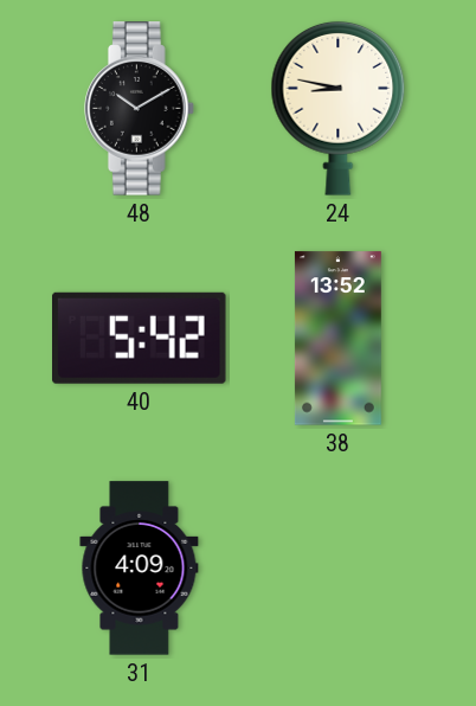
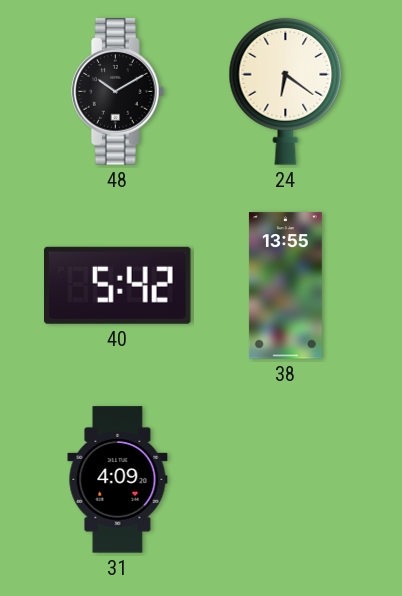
24: 8:47 -> 6:21
38: 13:52 -> 13:55
